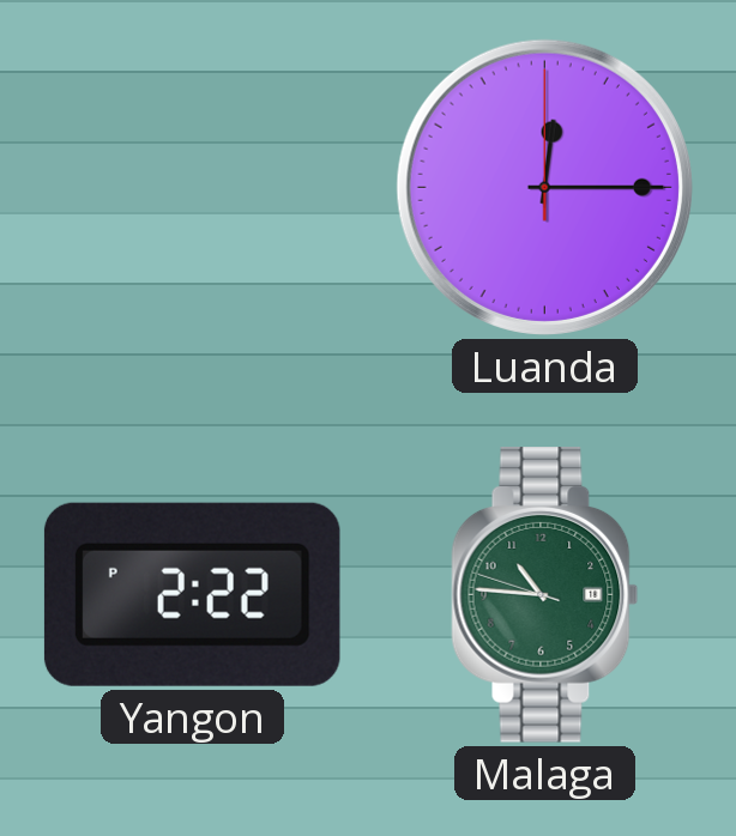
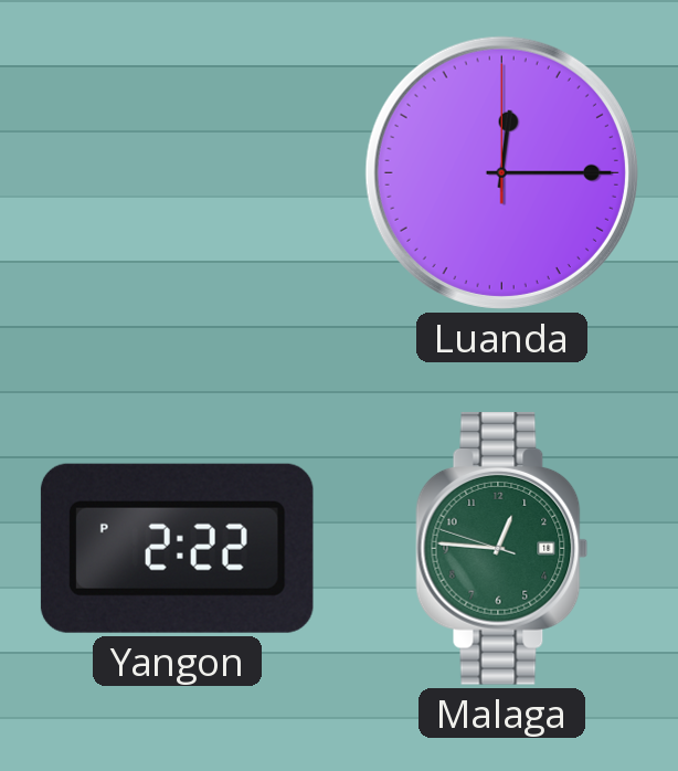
Malaga: 10:45 -> 12:45
